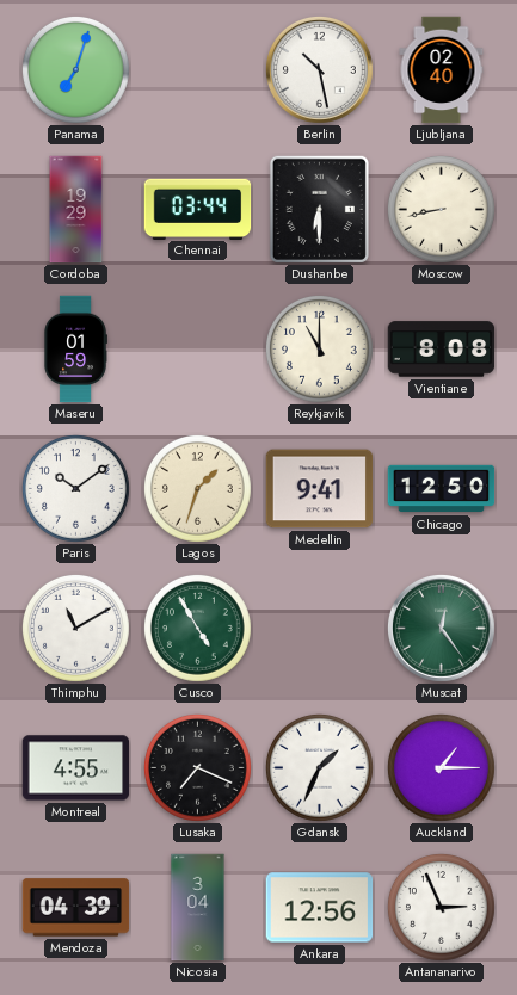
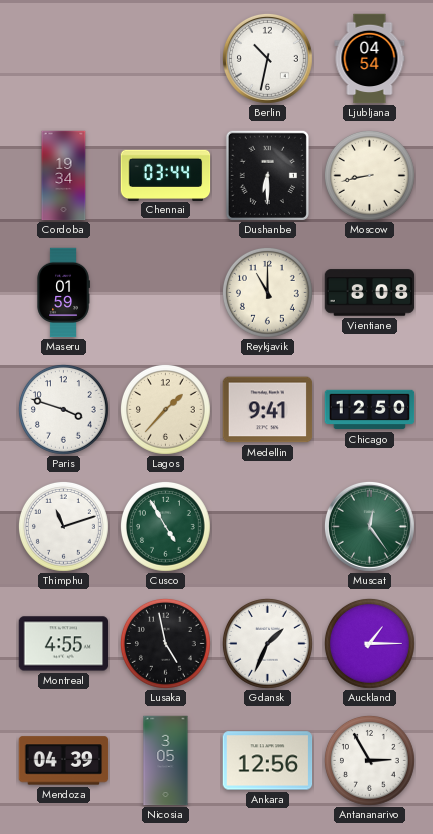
Panama: 7:03 -> none
Berlin: 10:28 -> 10:32
Ljubljana: 02:40 -> 04:54
Cordoba: 19:29 -> 19:34
Paris: 10:09 -> 3:48
Lagos: 1:33 -> 1:37
Thimphu: 11:10 -> 11:12
Lusaka: 7:19 -> 4:58
Nicosia: 3:04 -> 3:05
Antananarivo: 2:56 -> 2:55
